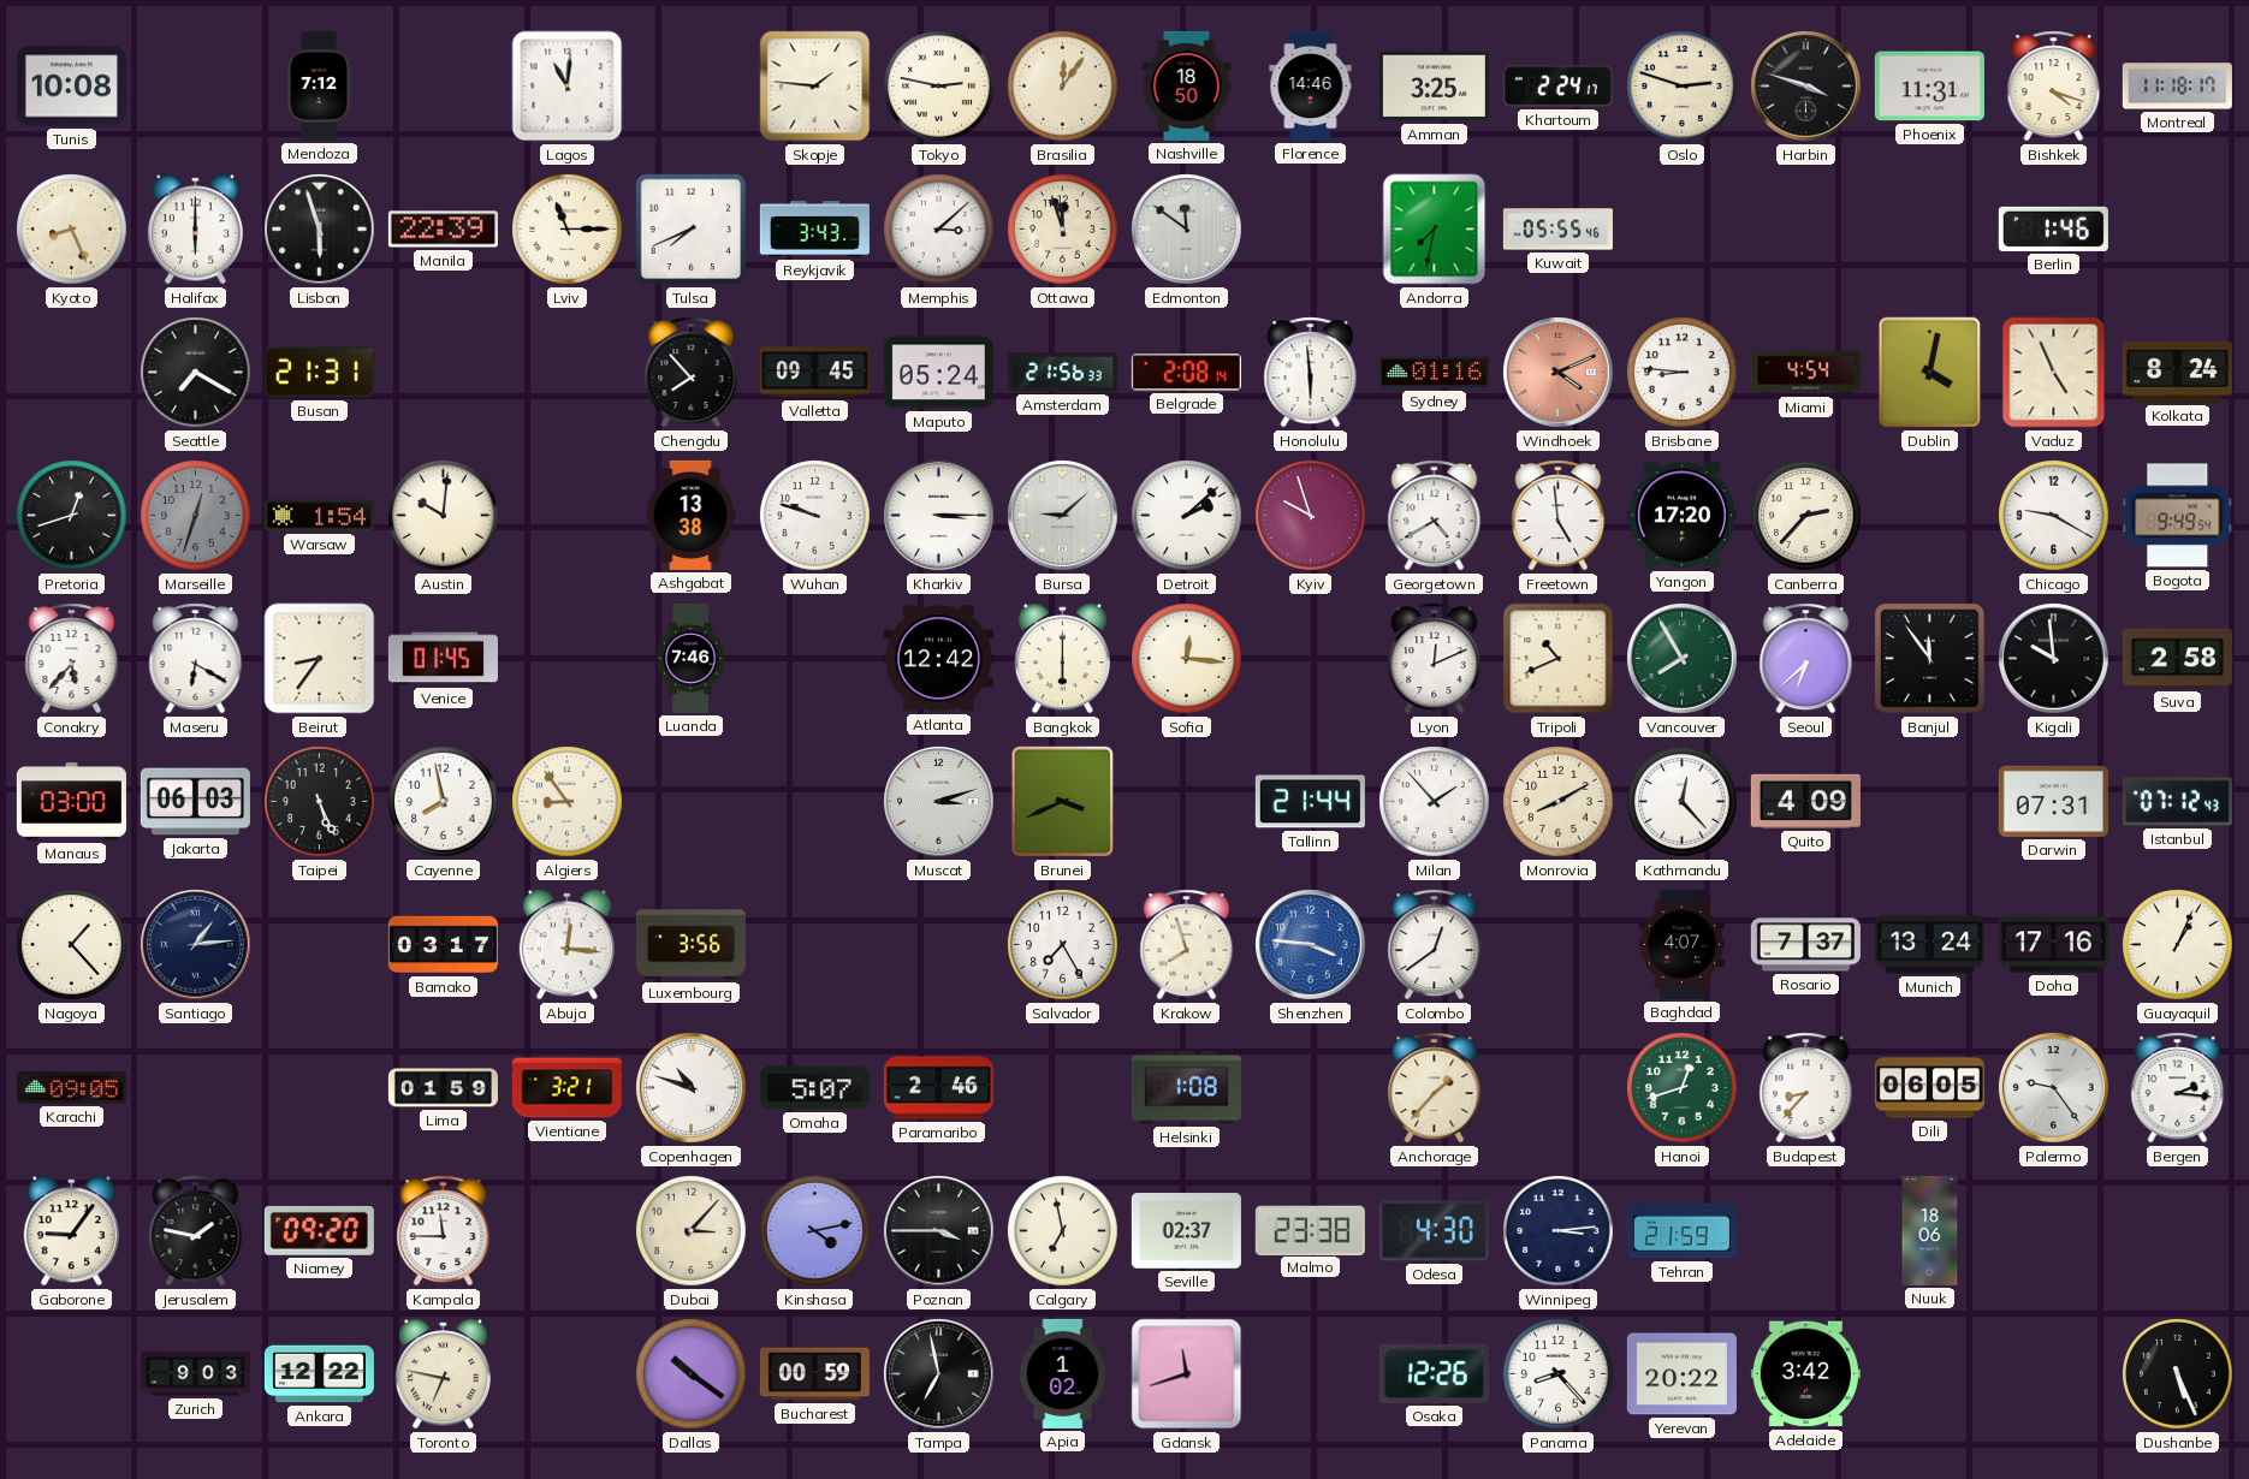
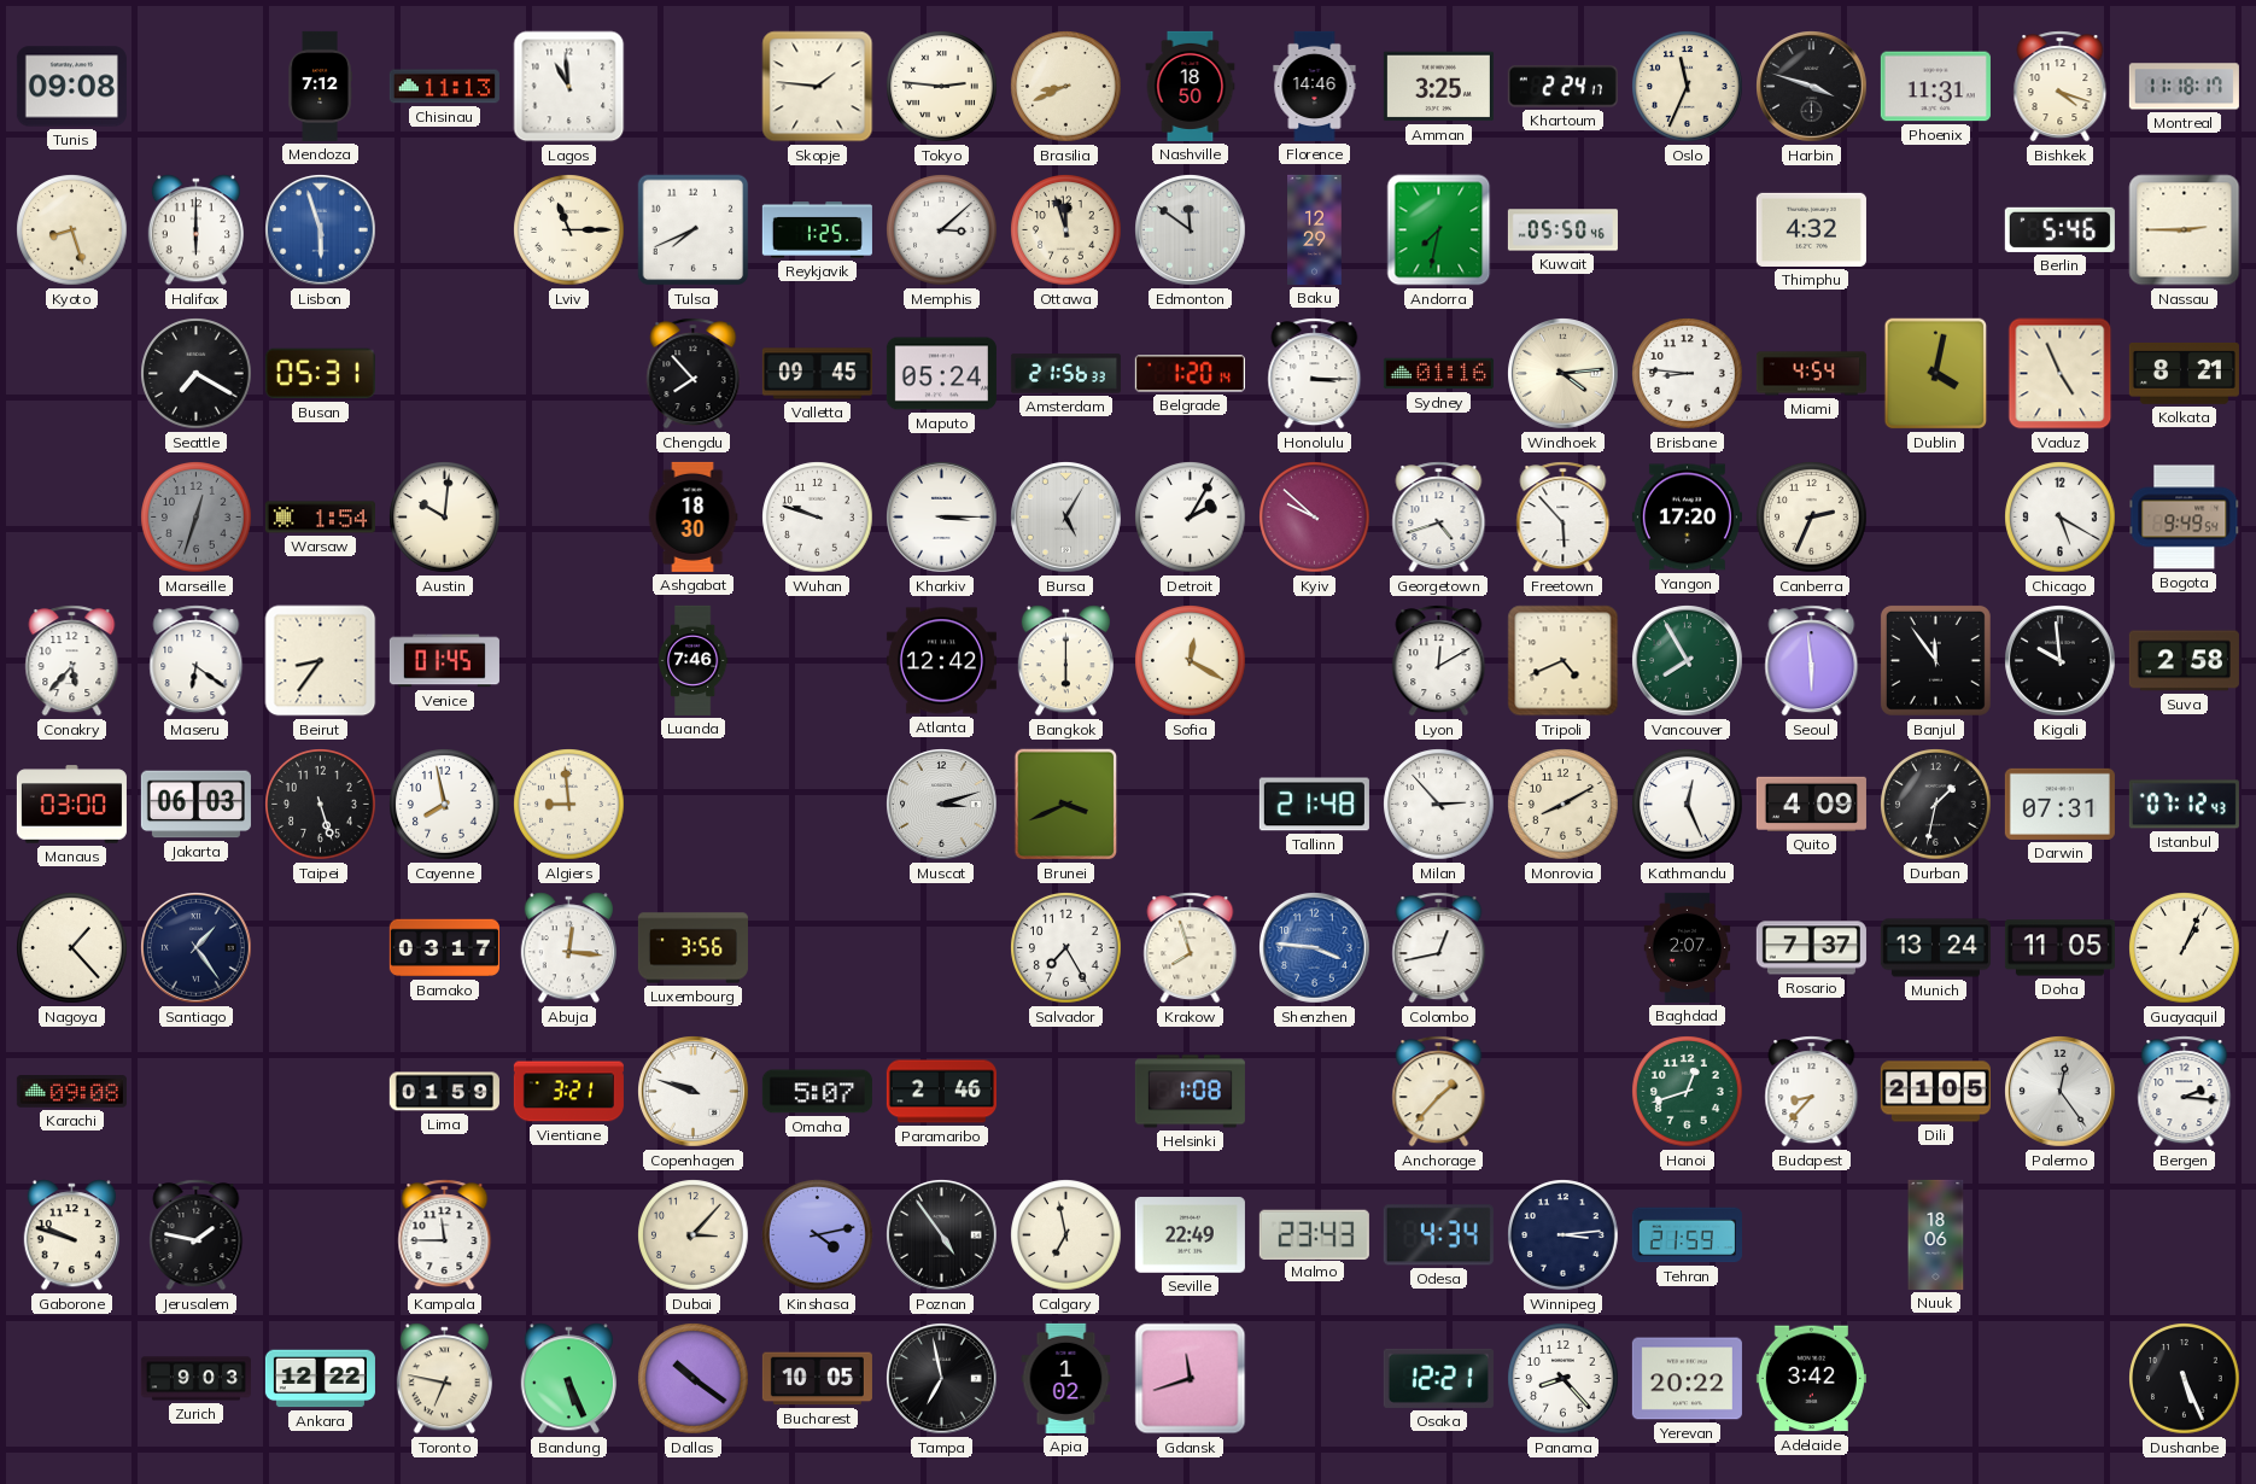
Tunis: 10:08 -> 09:08
Chisinau: none -> 11:13
Lagos: 11:01 -> 10:59
Tokyo: 2:47 -> 2:46
Brasilia: 12:06 -> 8:41
Oslo: 2:48 -> 11:34
Kyoto: 8:26 -> 8:27
Lisbon dial: black -> blue
Manila: 22:39 -> none
Reykjavik: 3:43 -> 1:25
Baku: none -> 12:29
Kuwait: 05:55 -> 05:50
Thimphu: none -> 4:32
Berlin: 1:46 -> 5:46
Nassau: none -> 2:45
Busan: 21:31 -> 05:31
Belgrade: 2:08 -> 1:20
Honolulu: 5:59 -> 3:15
Windhoek: 4:11 -> 4:14
Windhoek dial: salmon -> cream
Kolkata: 8:24 -> 8:21
Pretoria: 12:42 -> none
Ashgabat: 13:38 -> 18:30
Bursa: 9:08 -> 5:05
Detroit: 2:08 -> 2:05
Kyiv: 9:57 -> 9:52
Georgetown: 4:40 -> 4:42
Freetown: 4:59 -> 5:53
Canberra: 2:37 -> 2:34
Chicago: 9:20 -> 5:20
Maseru: 6:20 -> 6:21
Sofia: 12:16 -> 12:20
Lyon: 12:11 -> 12:10
Tripoli: 10:41 -> 4:41
Seoul: 6:38 -> 5:59
Taipei: 5:26 -> 5:27
Algiers: 8:54 -> 8:59
Tallinn: 21:44 -> 21:48
Milan: 1:53 -> 2:53
Kathmandu: 12:23 -> 12:26
Durban: none -> 1:32
Santiago: 1:14 -> 1:24
Colombo: 12:39 -> 12:43
Baghdad: 4:07 -> 2:07
Doha: 17:16 -> 11:05
Karachi: 09:05 -> 09:08
Copenhagen: 10:48 -> 9:48
Dili: 06:05 -> 21:05
Palermo: 9:24 -> 12:24
Gaborone: 9:06 -> 9:48
Niamey: 09:20 -> none
Poznan: 3:45 -> 4:54
Seville: 02:37 -> 22:49
Malmo: 23:38 -> 23:43
Odesa: 4:30 -> 4:34
Bandung: none -> 5:26
Bucharest: 00:59 -> 10:05
Osaka: 12:26 -> 12:21
